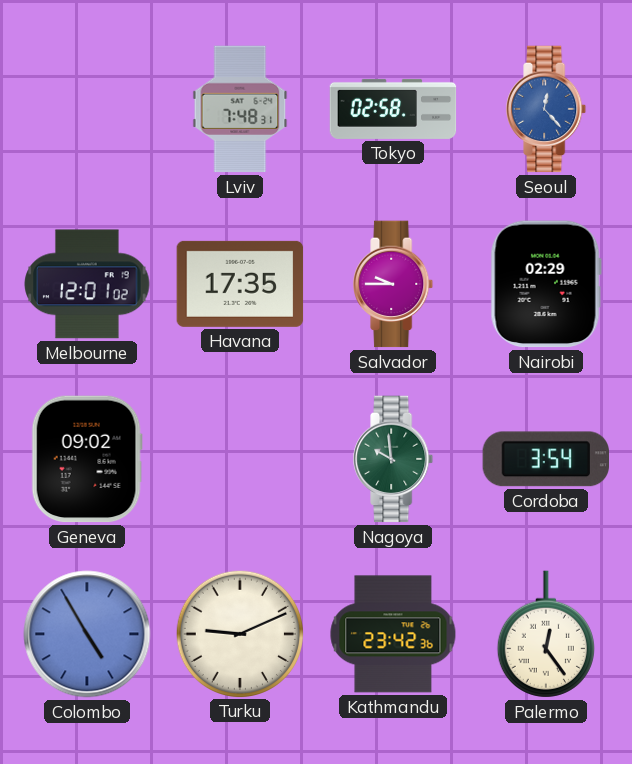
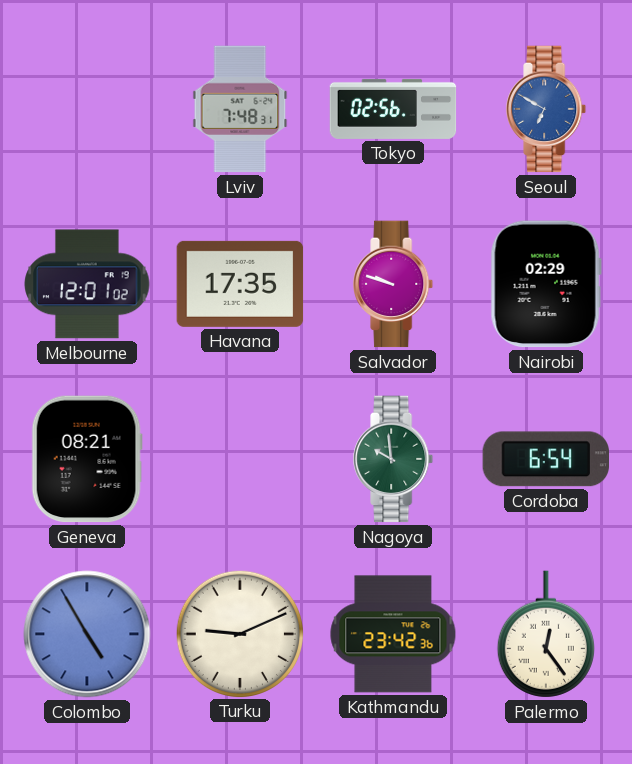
Tokyo: 02:58 -> 02:56
Seoul: 12:23 -> 6:50
Salvador: 9:45 -> 9:48
Geneva: 09:02 -> 08:21
Cordoba: 3:54 -> 6:54
